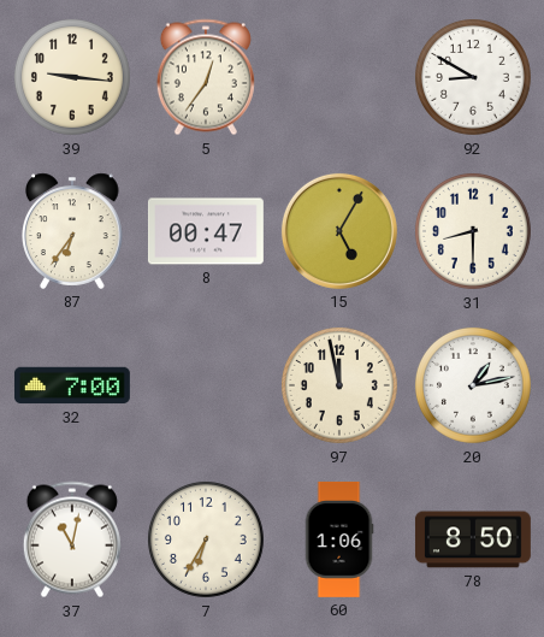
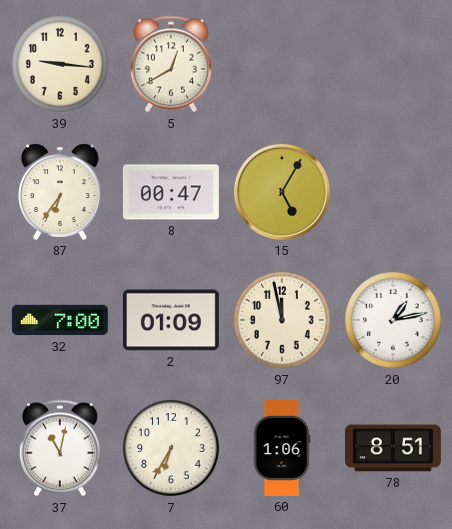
5: 12:36 -> 12:40
92: 8:50 -> none
31: 8:30 -> none
2: none -> 01:09
78: 8:50 -> 8:51
